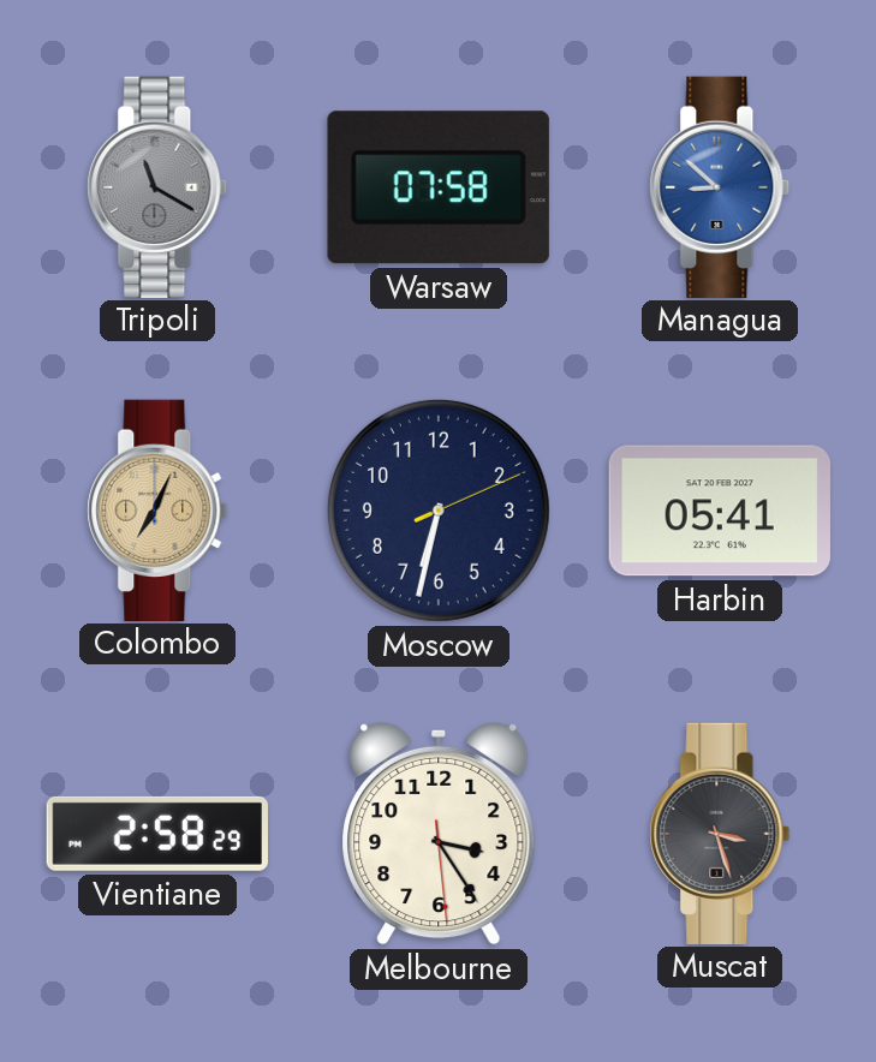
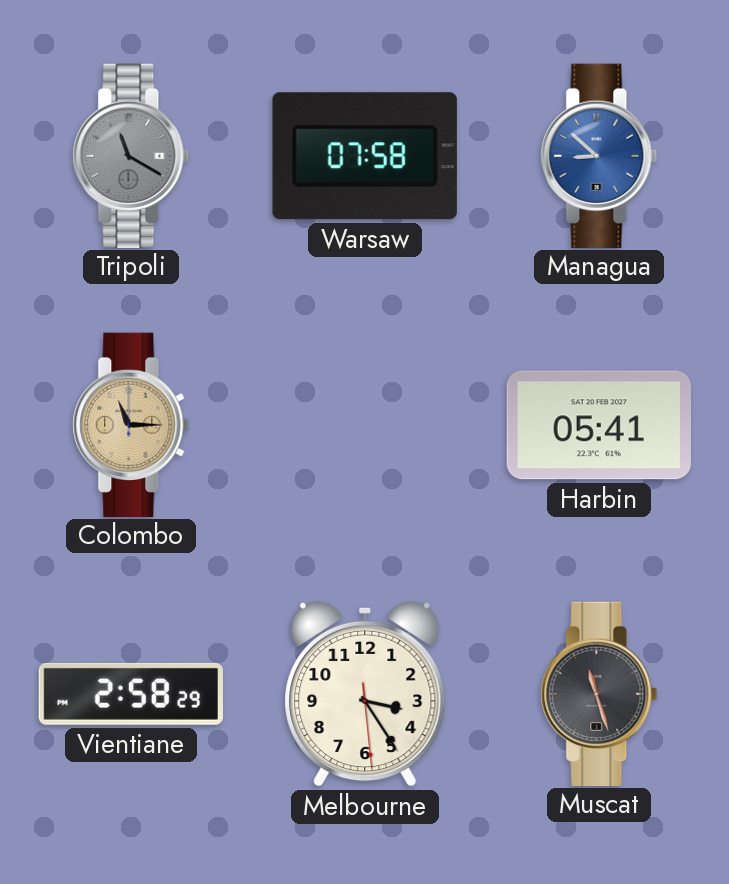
Colombo: 7:04 -> 11:15
Moscow: 6:32 -> none
Muscat: 3:27 -> 11:27
